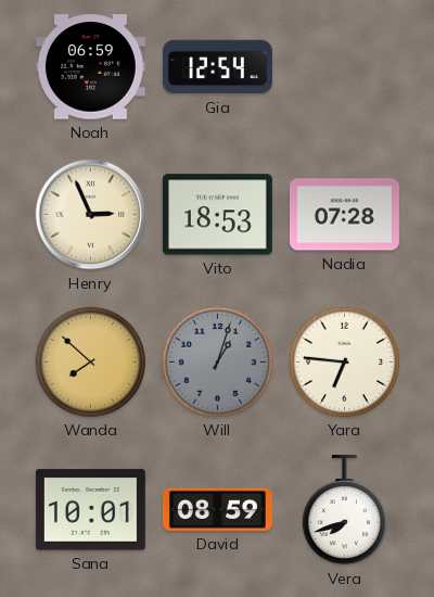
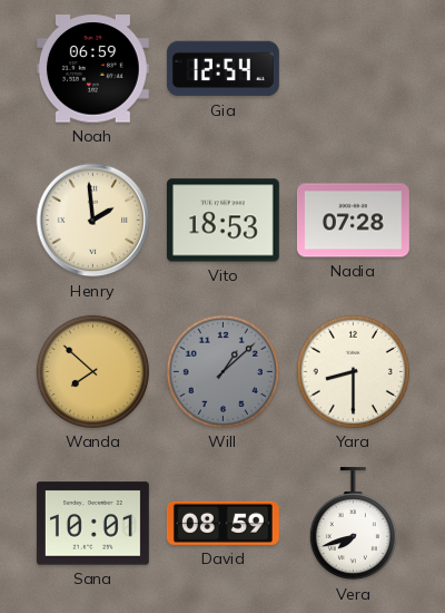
Henry: 2:56 -> 1:59
Will: 1:03 -> 1:08
Yara: 6:46 -> 8:30
